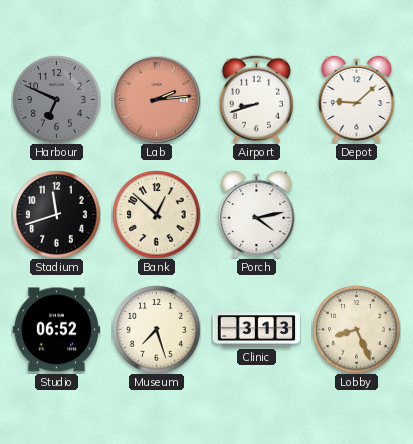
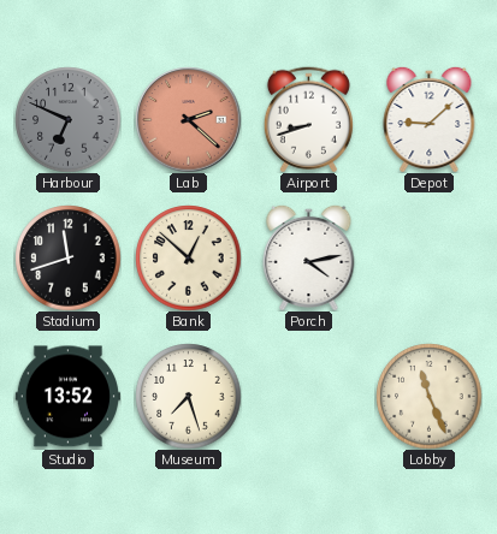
Lab: 2:14 -> 2:22
Studio: 06:52 -> 13:52
Clinic: 3:13 -> none
Lobby: 8:26 -> 11:26
